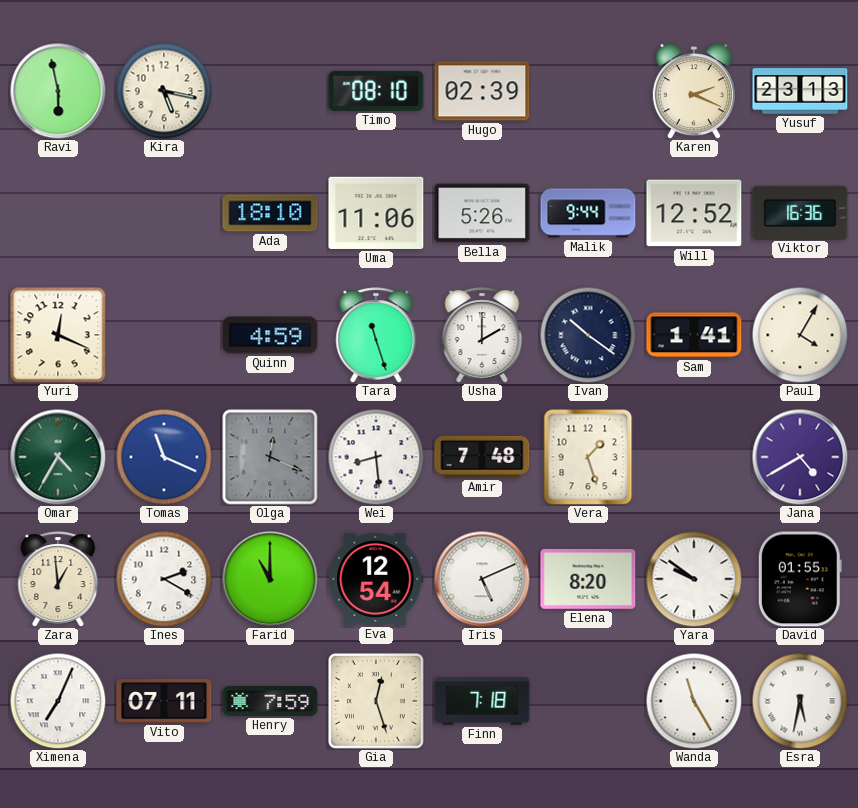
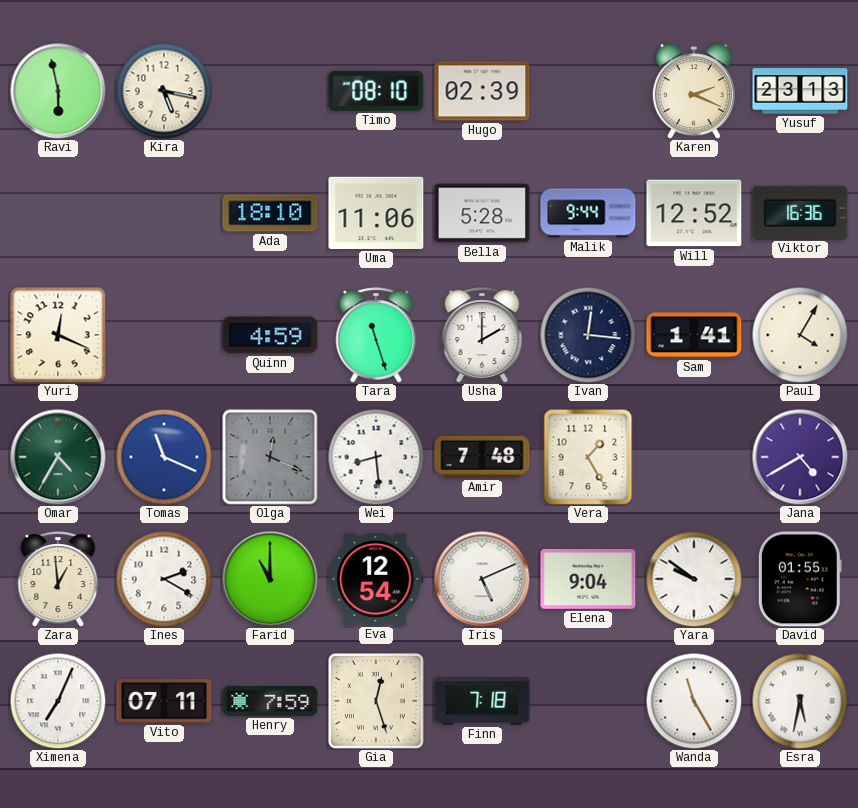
Bella: 5:26 -> 5:28
Ivan: 10:21 -> 12:16
Vera: 1:27 -> 1:25
Elena: 8:20 -> 9:04
